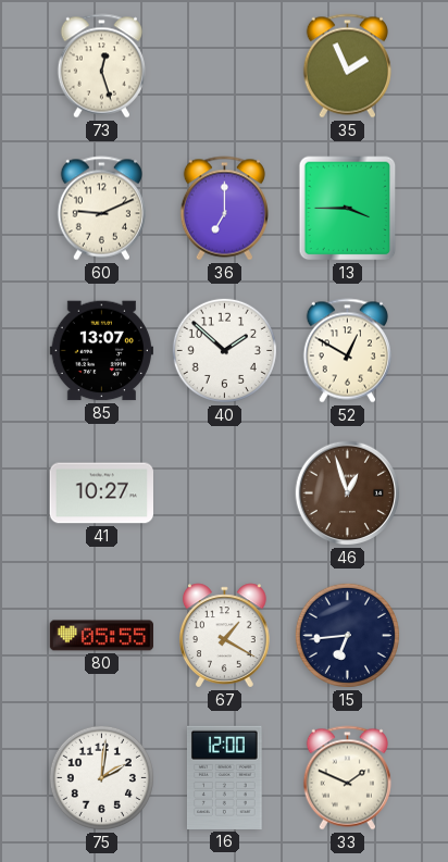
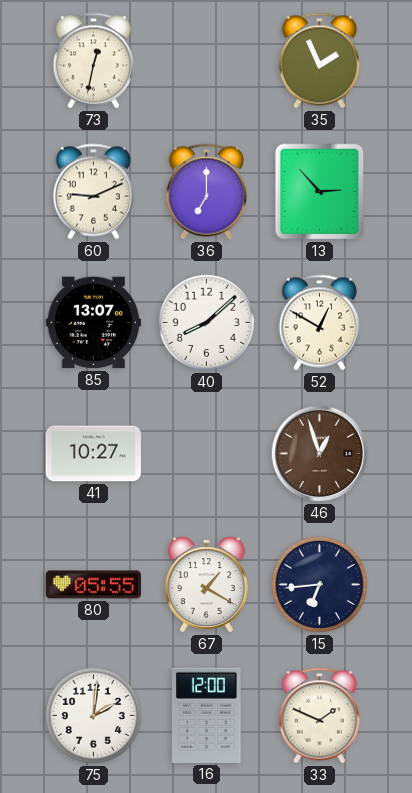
73: 12:27 -> 12:32
13: 3:45 -> 2:53
40: 1:52 -> 8:08
